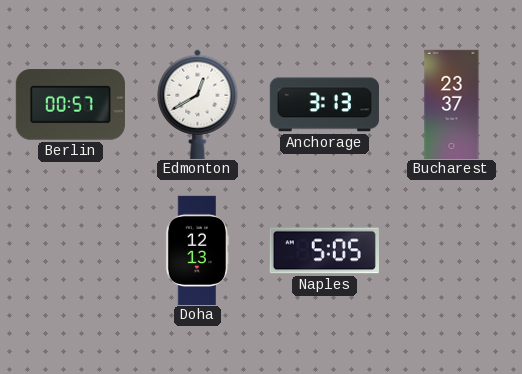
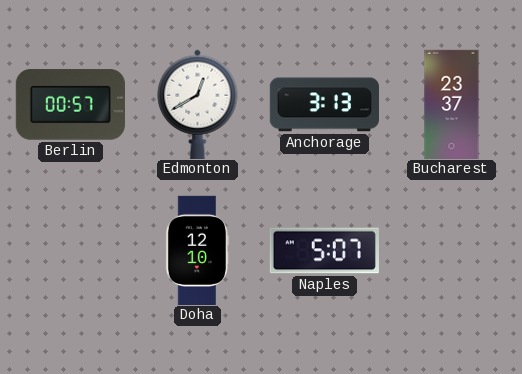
Doha: 12:13 -> 12:10
Naples: 5:05 -> 5:07
